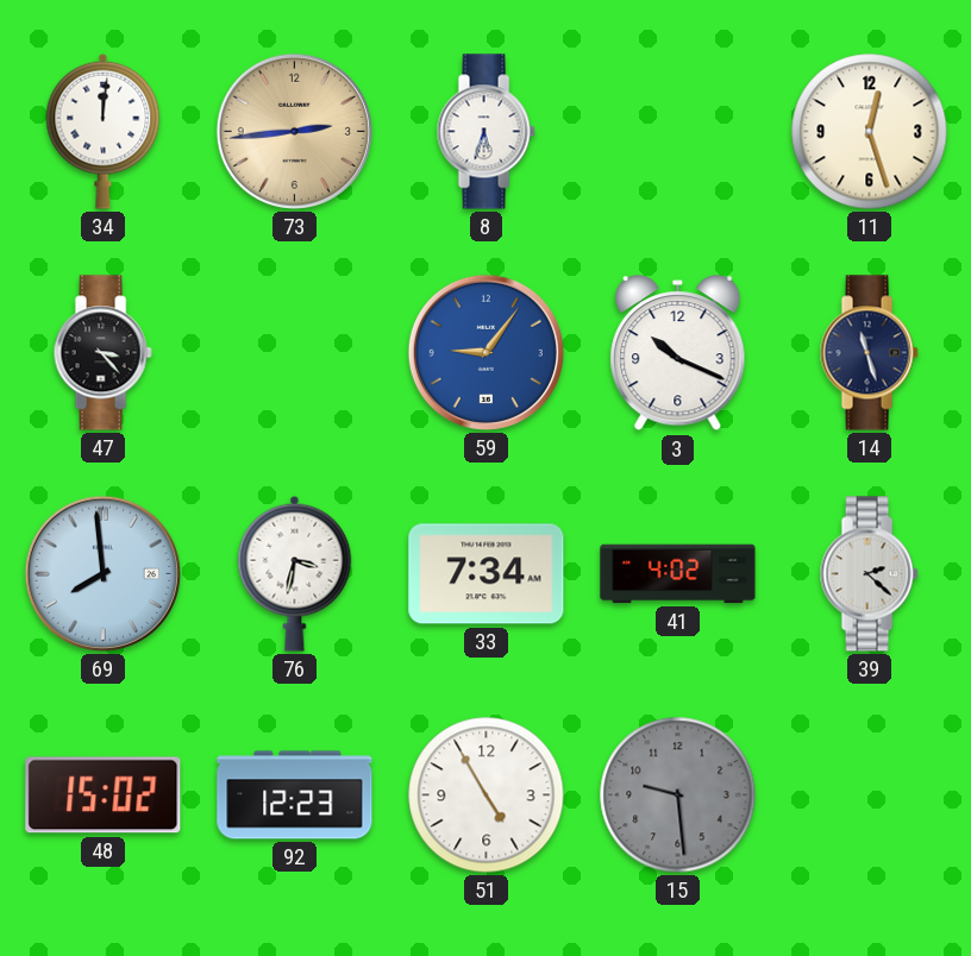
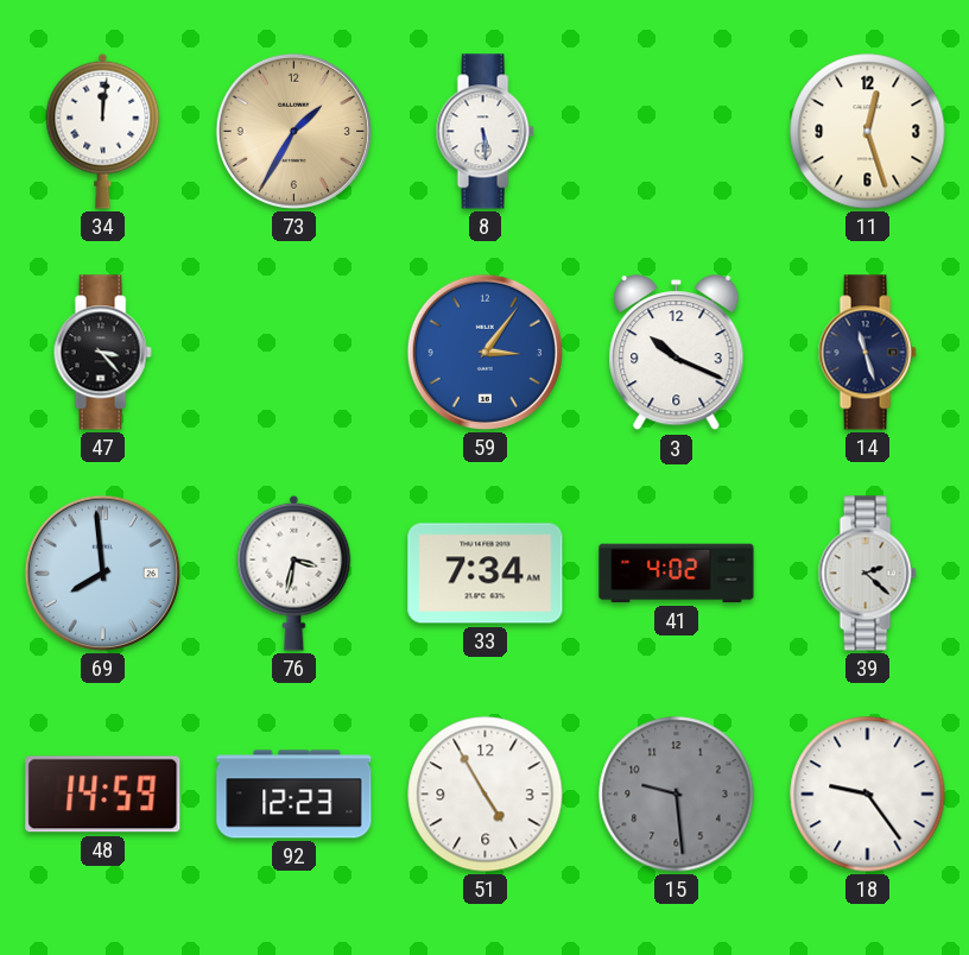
73: 2:44 -> 1:35
8: 5:33 -> 5:29
59: 9:06 -> 3:06
48: 15:02 -> 14:59
18: none -> 9:24
